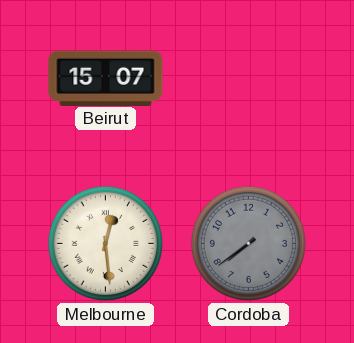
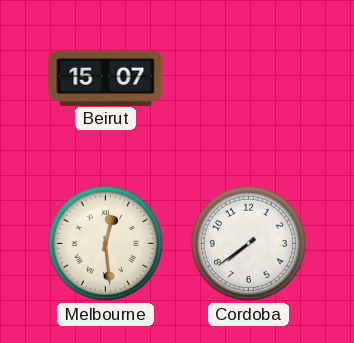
Cordoba dial: grey -> white
